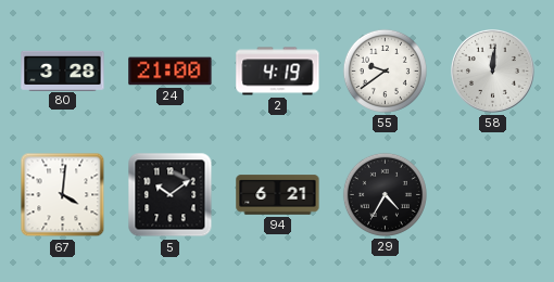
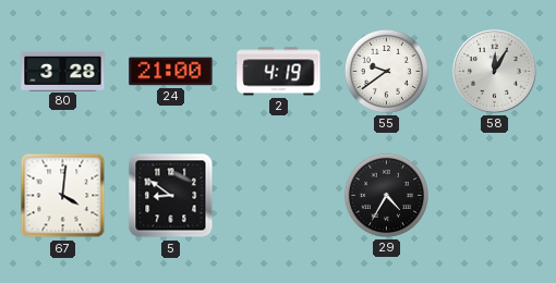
58: 12:01 -> 12:05
5: 10:09 -> 8:51
94: 6:21 -> none
